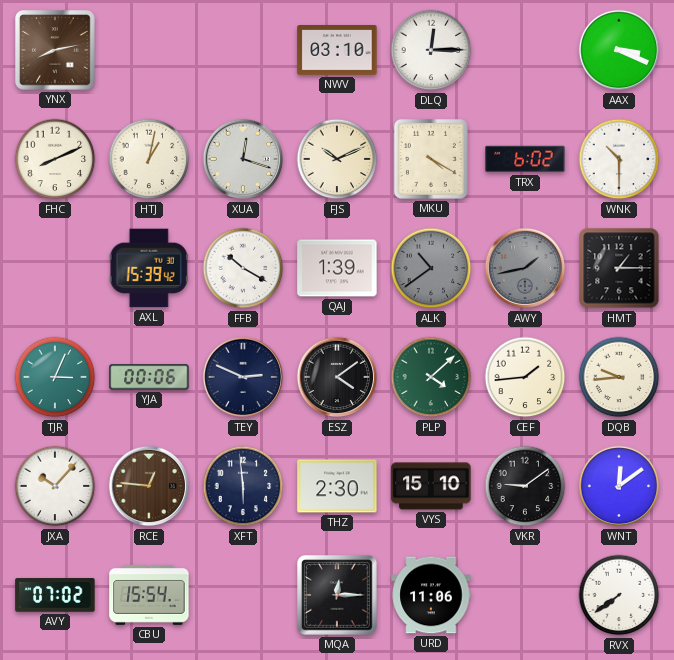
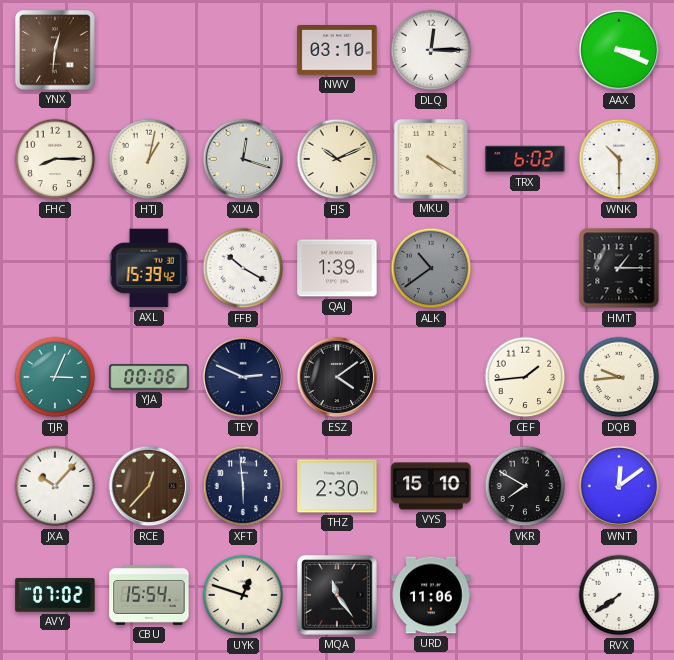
YNX: 8:13 -> 12:31
FHC: 8:11 -> 8:15
AWY: 1:43 -> none
PLP: 4:08 -> none
RCE: 12:46 -> 12:37
VKR: 9:09 -> 7:50
UYK: none -> 12:48
MQA: 12:15 -> 11:24
